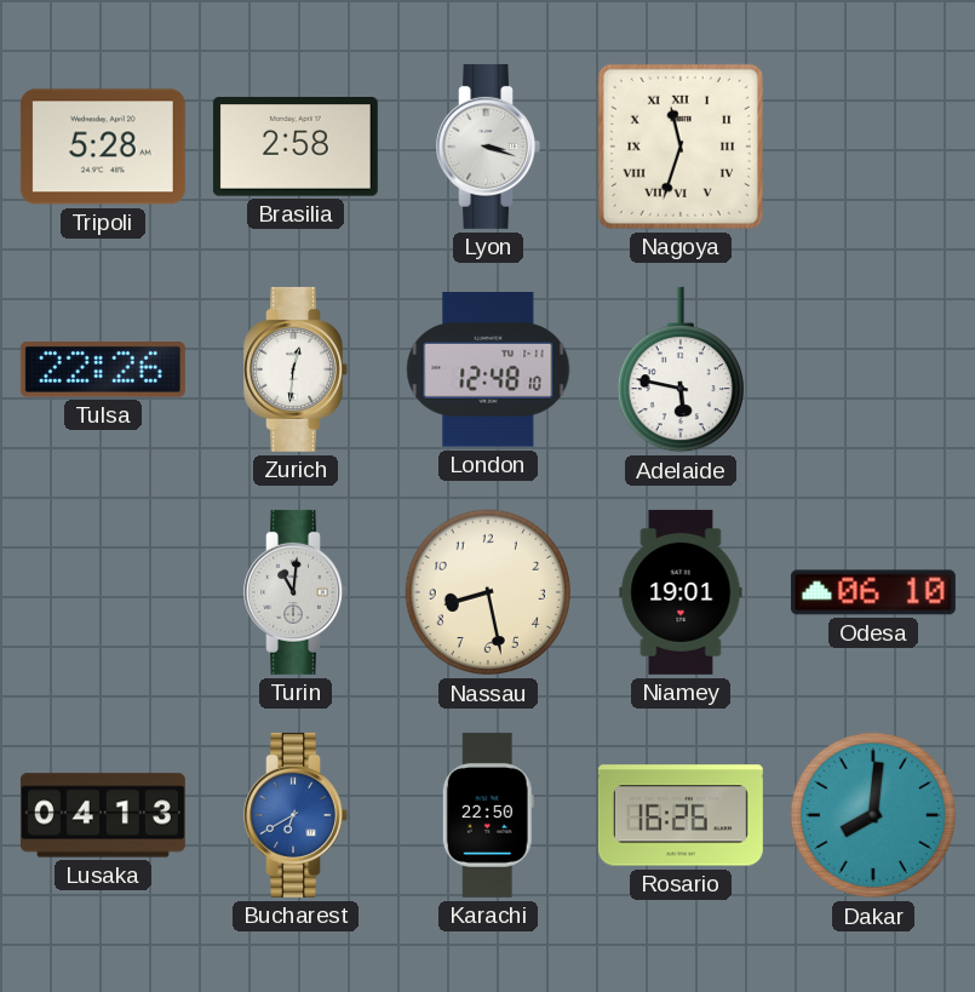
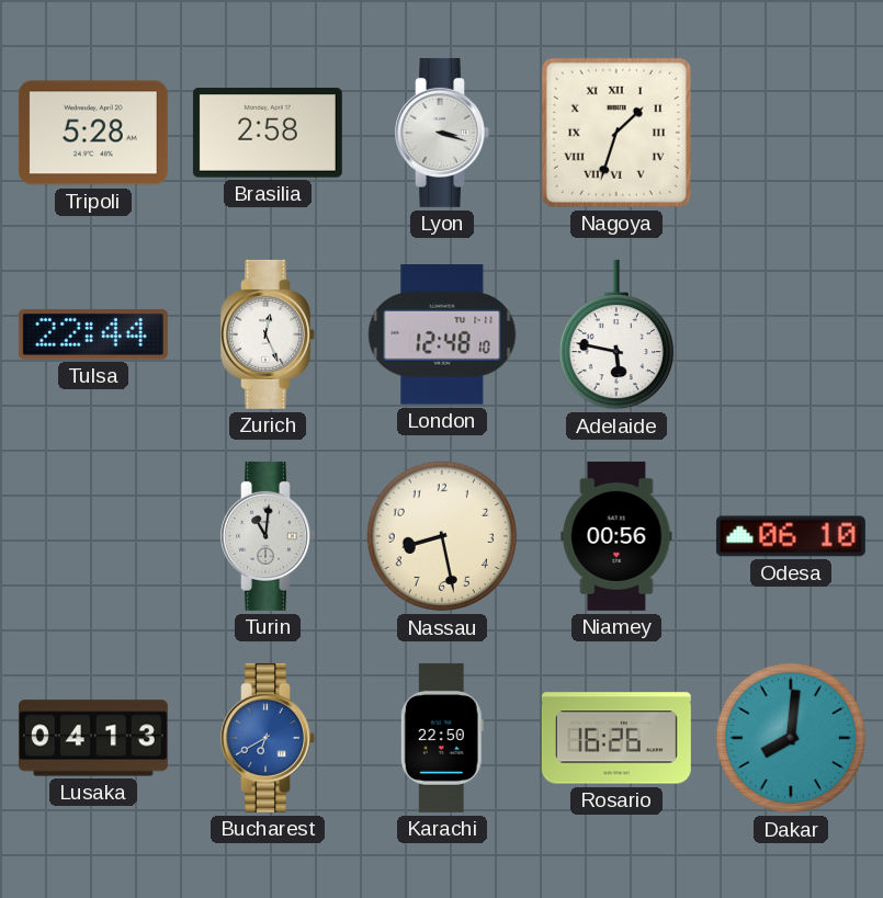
Nagoya: 11:33 -> 1:33
Tulsa: 22:26 -> 22:44
Zurich: 12:31 -> 12:26
Niamey: 19:01 -> 00:56
